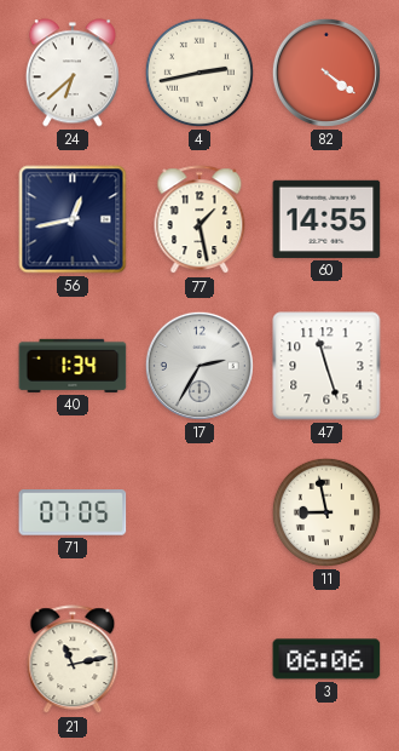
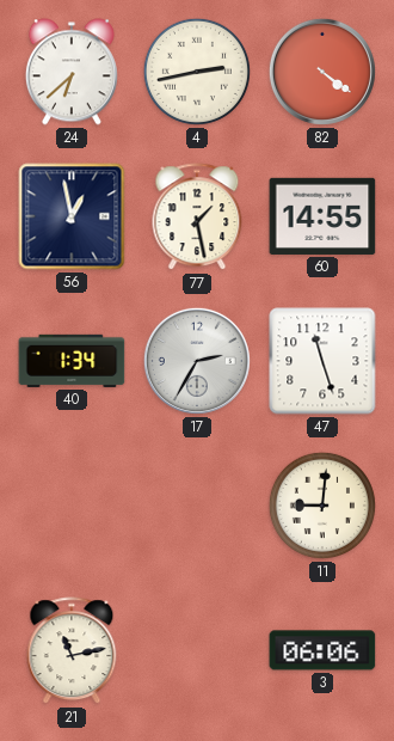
56: 12:43 -> 12:58
71: 07:05 -> none
11: 8:58 -> 9:01
